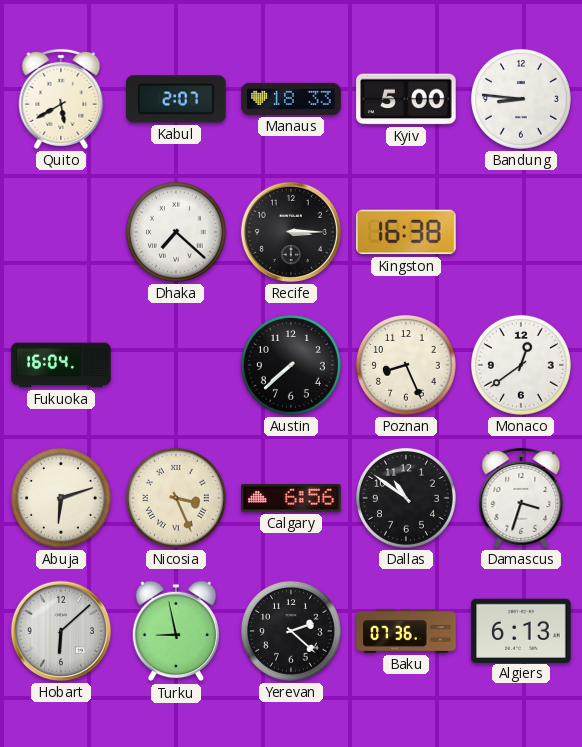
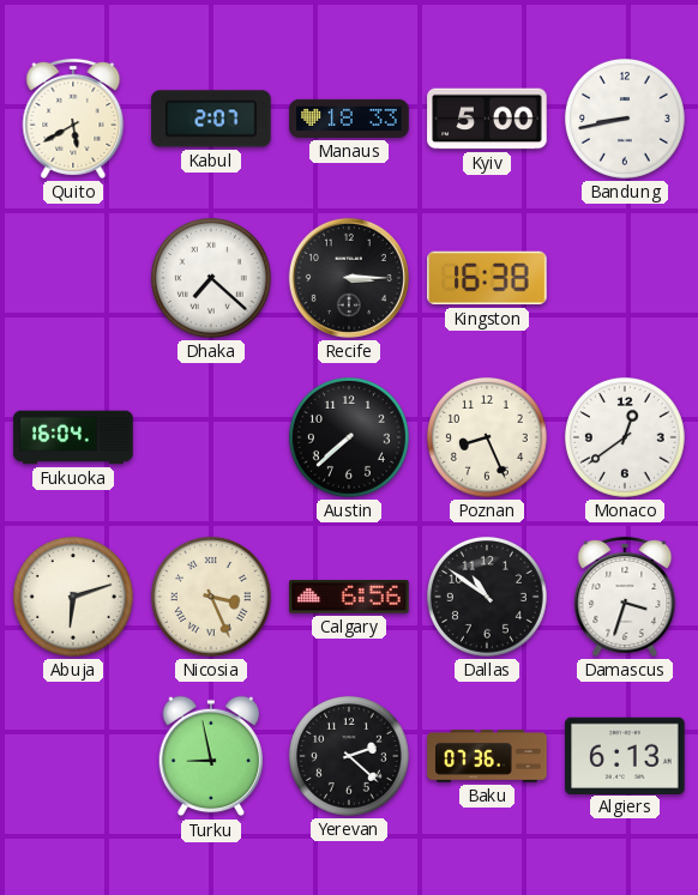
Bandung: 8:46 -> 8:43
Hobart: 6:08 -> none
